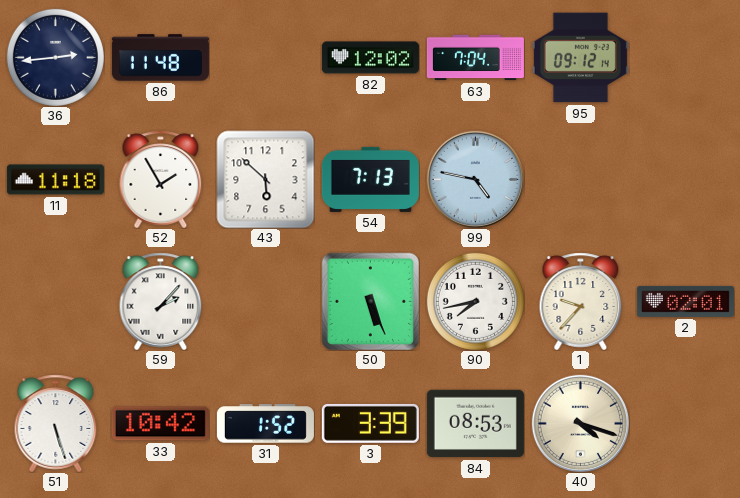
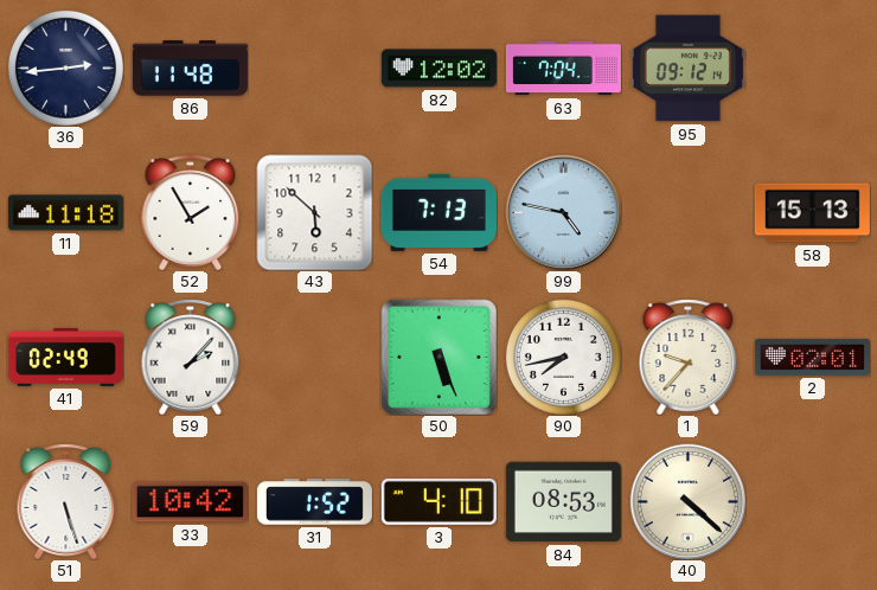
58: none -> 15:13
41: none -> 02:49
3: 3:39 -> 4:10
40: 4:18 -> 4:22
